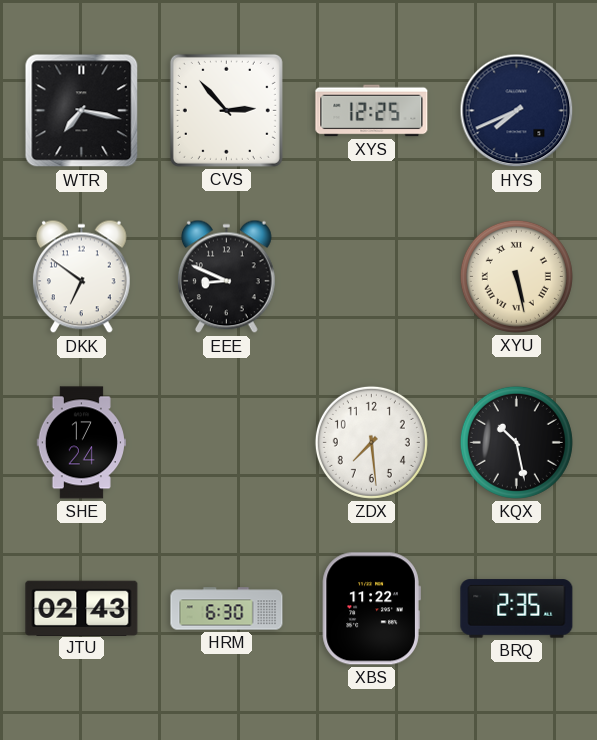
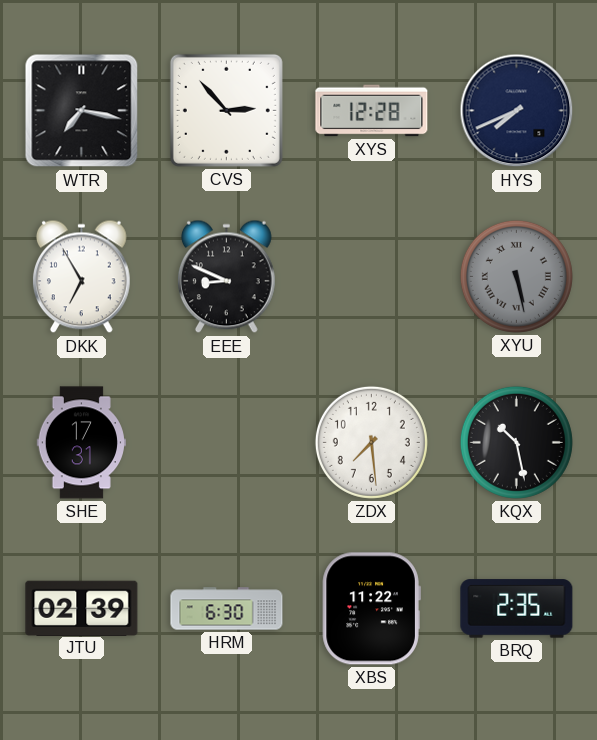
XYS: 12:25 -> 12:28
DKK: 6:51 -> 6:55
XYU dial: cream -> grey
SHE: 17:24 -> 17:31
JTU: 02:43 -> 02:39
